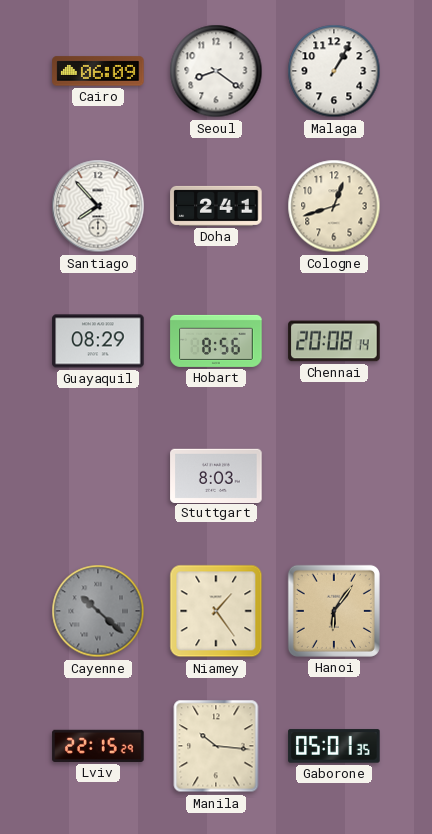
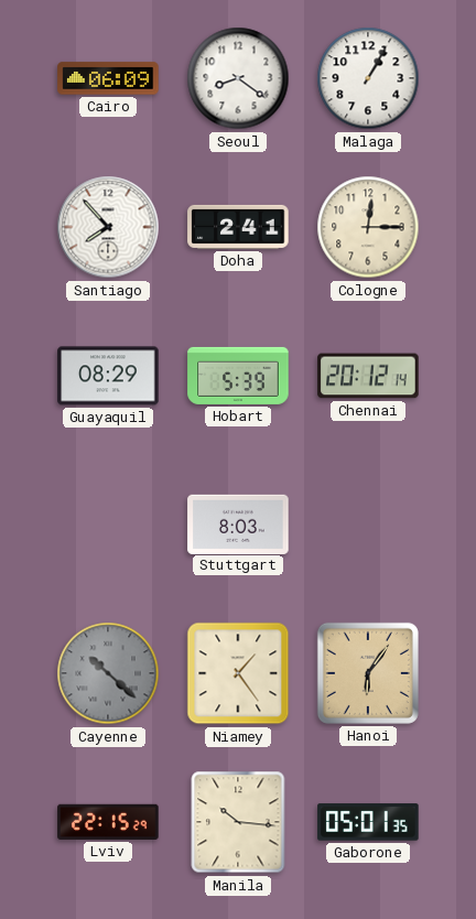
Cologne: 12:42 -> 12:15
Hobart: 8:56 -> 5:39
Chennai: 20:08 -> 20:12
